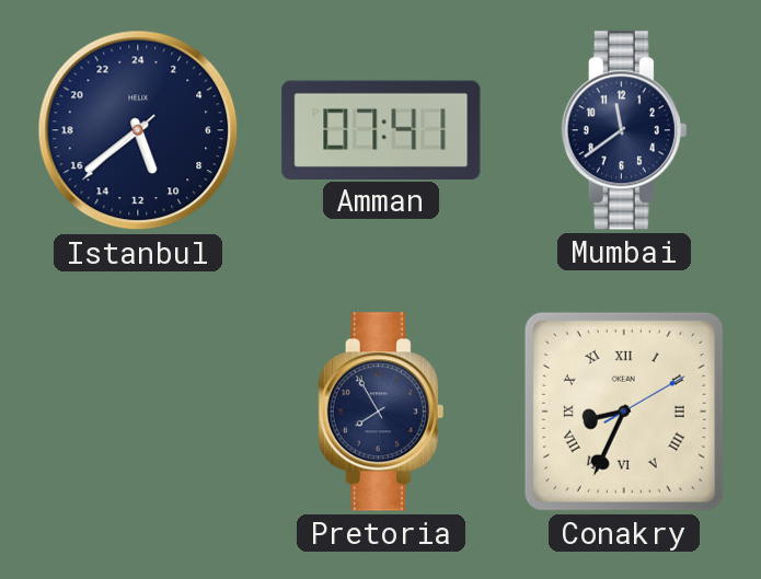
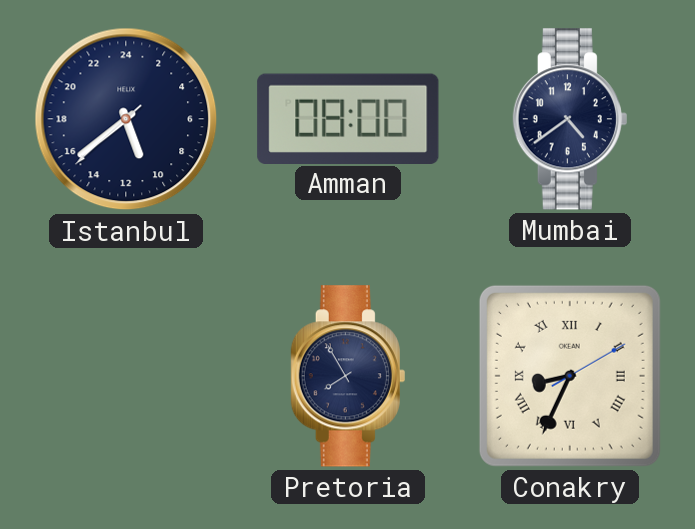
Amman: 07:41 -> 08:00
Mumbai: 11:39 -> 4:39
